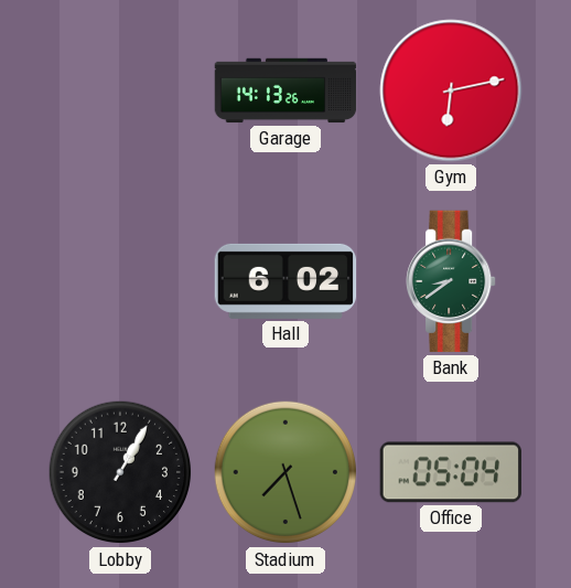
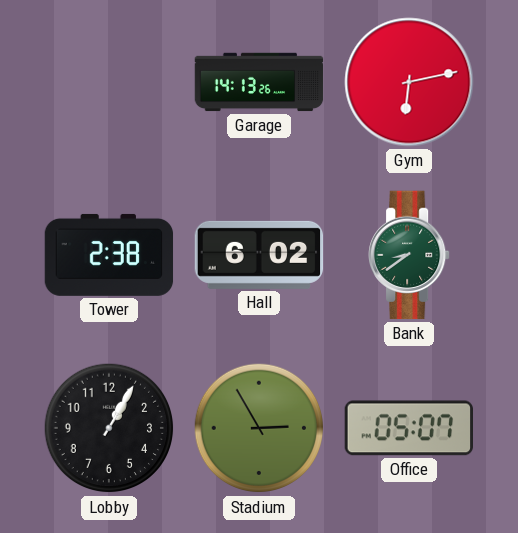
Tower: none -> 2:38
Stadium: 7:27 -> 2:55
Office: 05:04 -> 05:07
